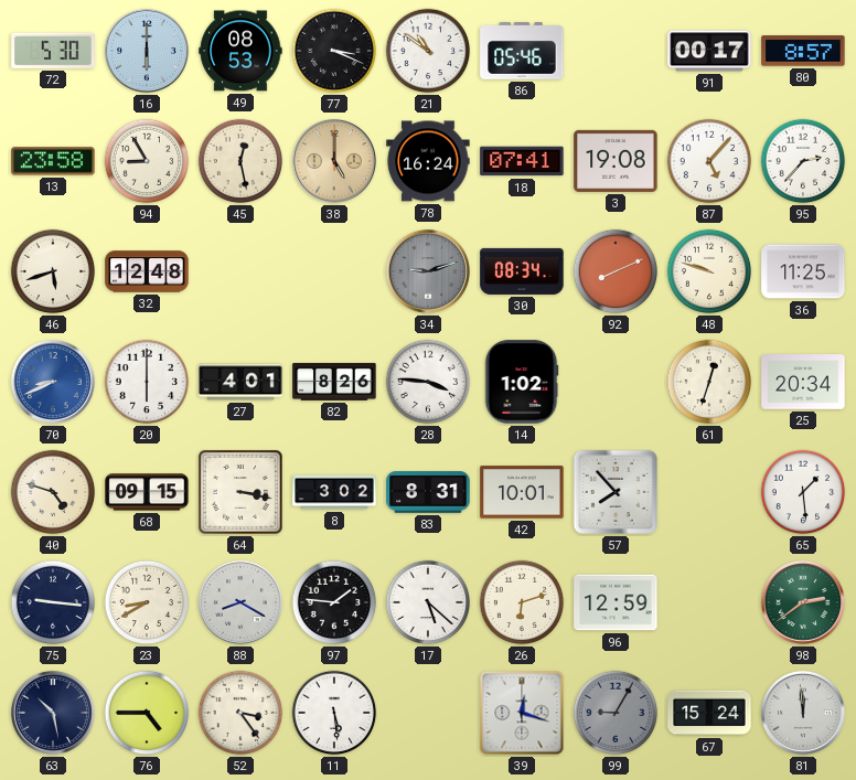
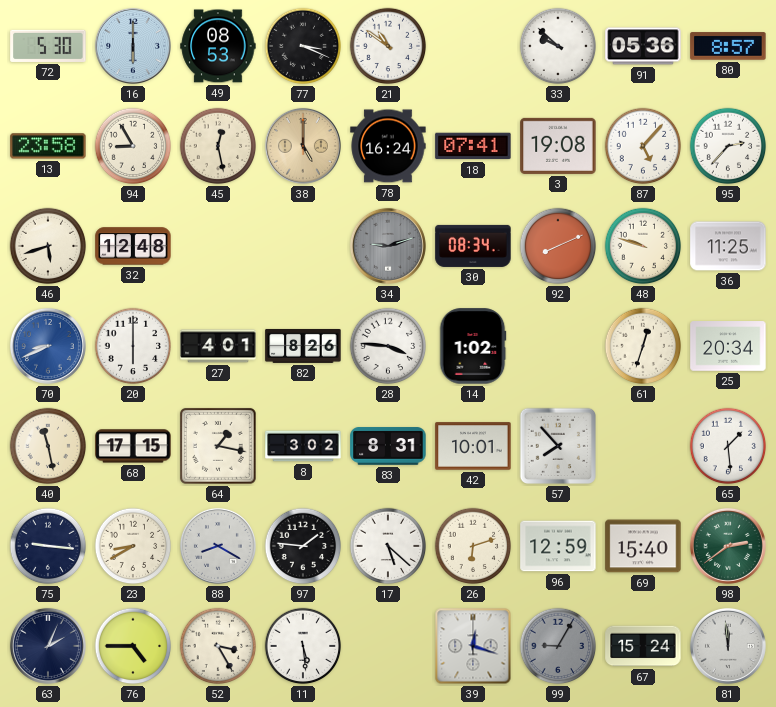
86: 05:46 -> none
33: none -> 9:52
91: 00:17 -> 05:36
40: 4:48 -> 11:28
68: 09:15 -> 17:15
64: 3:17 -> 1:17
69: none -> 15:40
63: 10:28 -> 2:04
52: 3:24 -> 3:25
